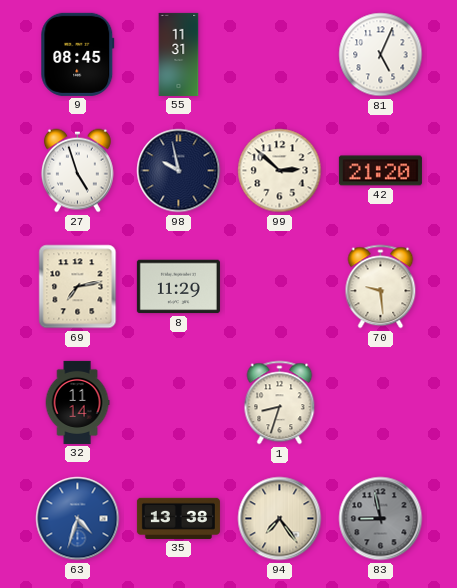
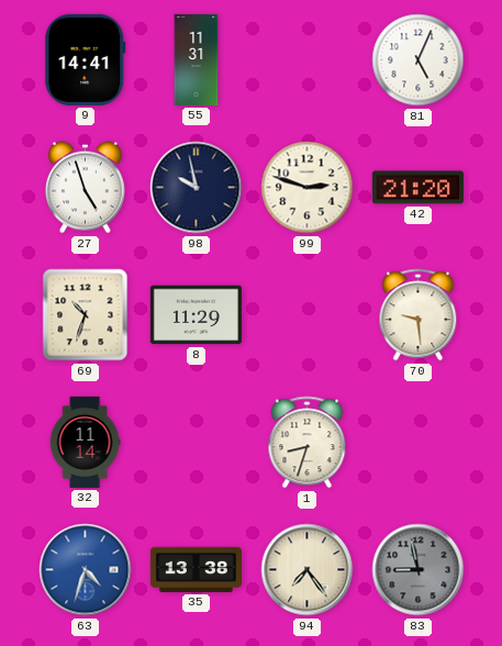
9: 08:45 -> 14:41
99: 2:52 -> 2:48
69: 7:13 -> 10:33
